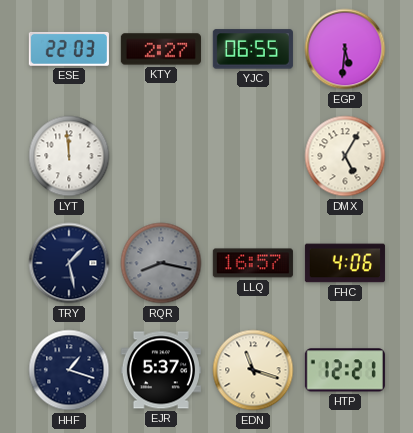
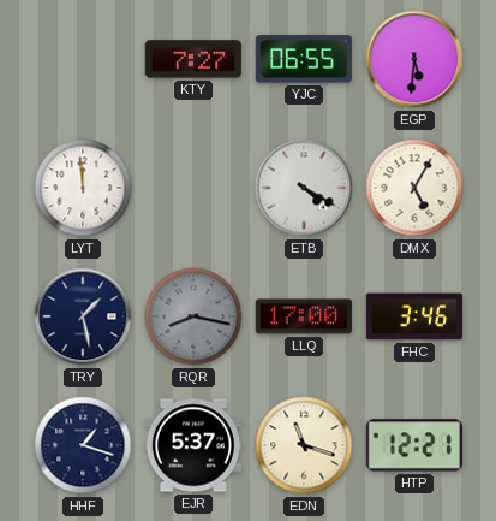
ESE: 22:03 -> none
KTY: 2:27 -> 7:27
ETB: none -> 4:20
LLQ: 16:57 -> 17:00
FHC: 4:06 -> 3:46
